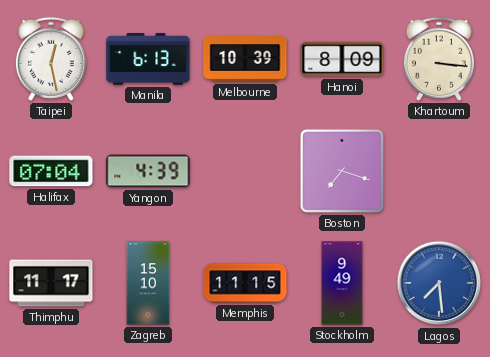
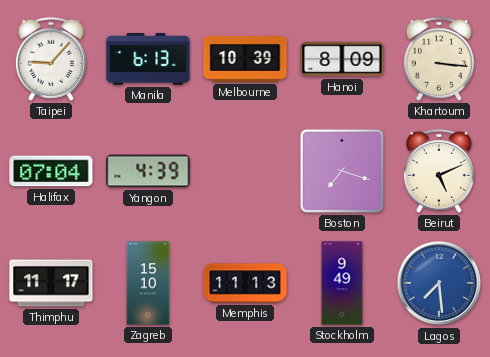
Taipei: 12:28 -> 9:07
Beirut: none -> 5:11
Memphis: 11:15 -> 11:13
